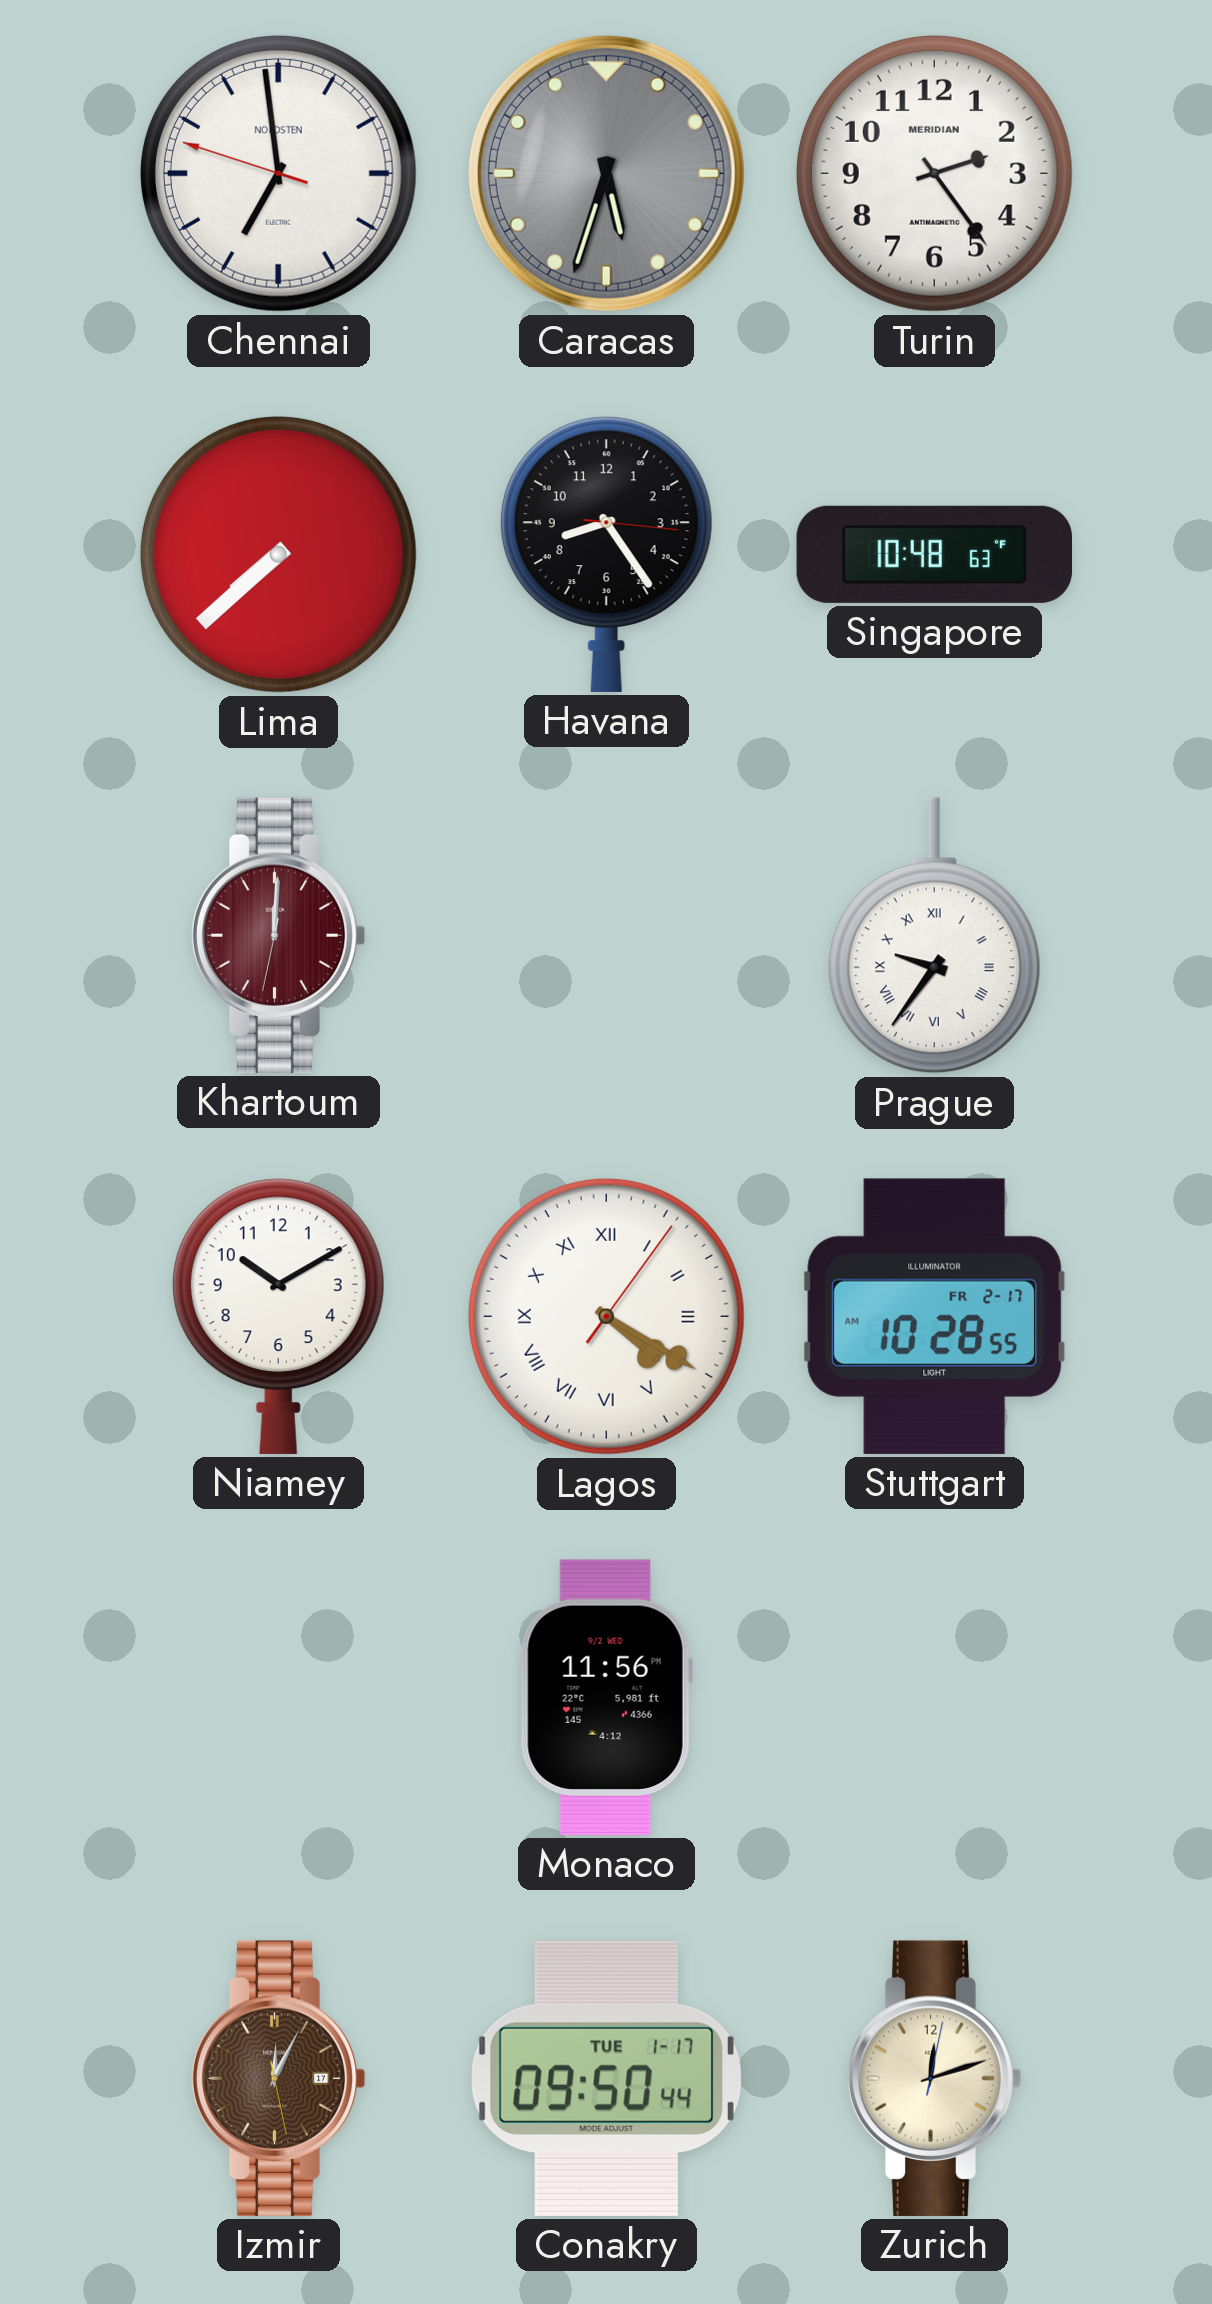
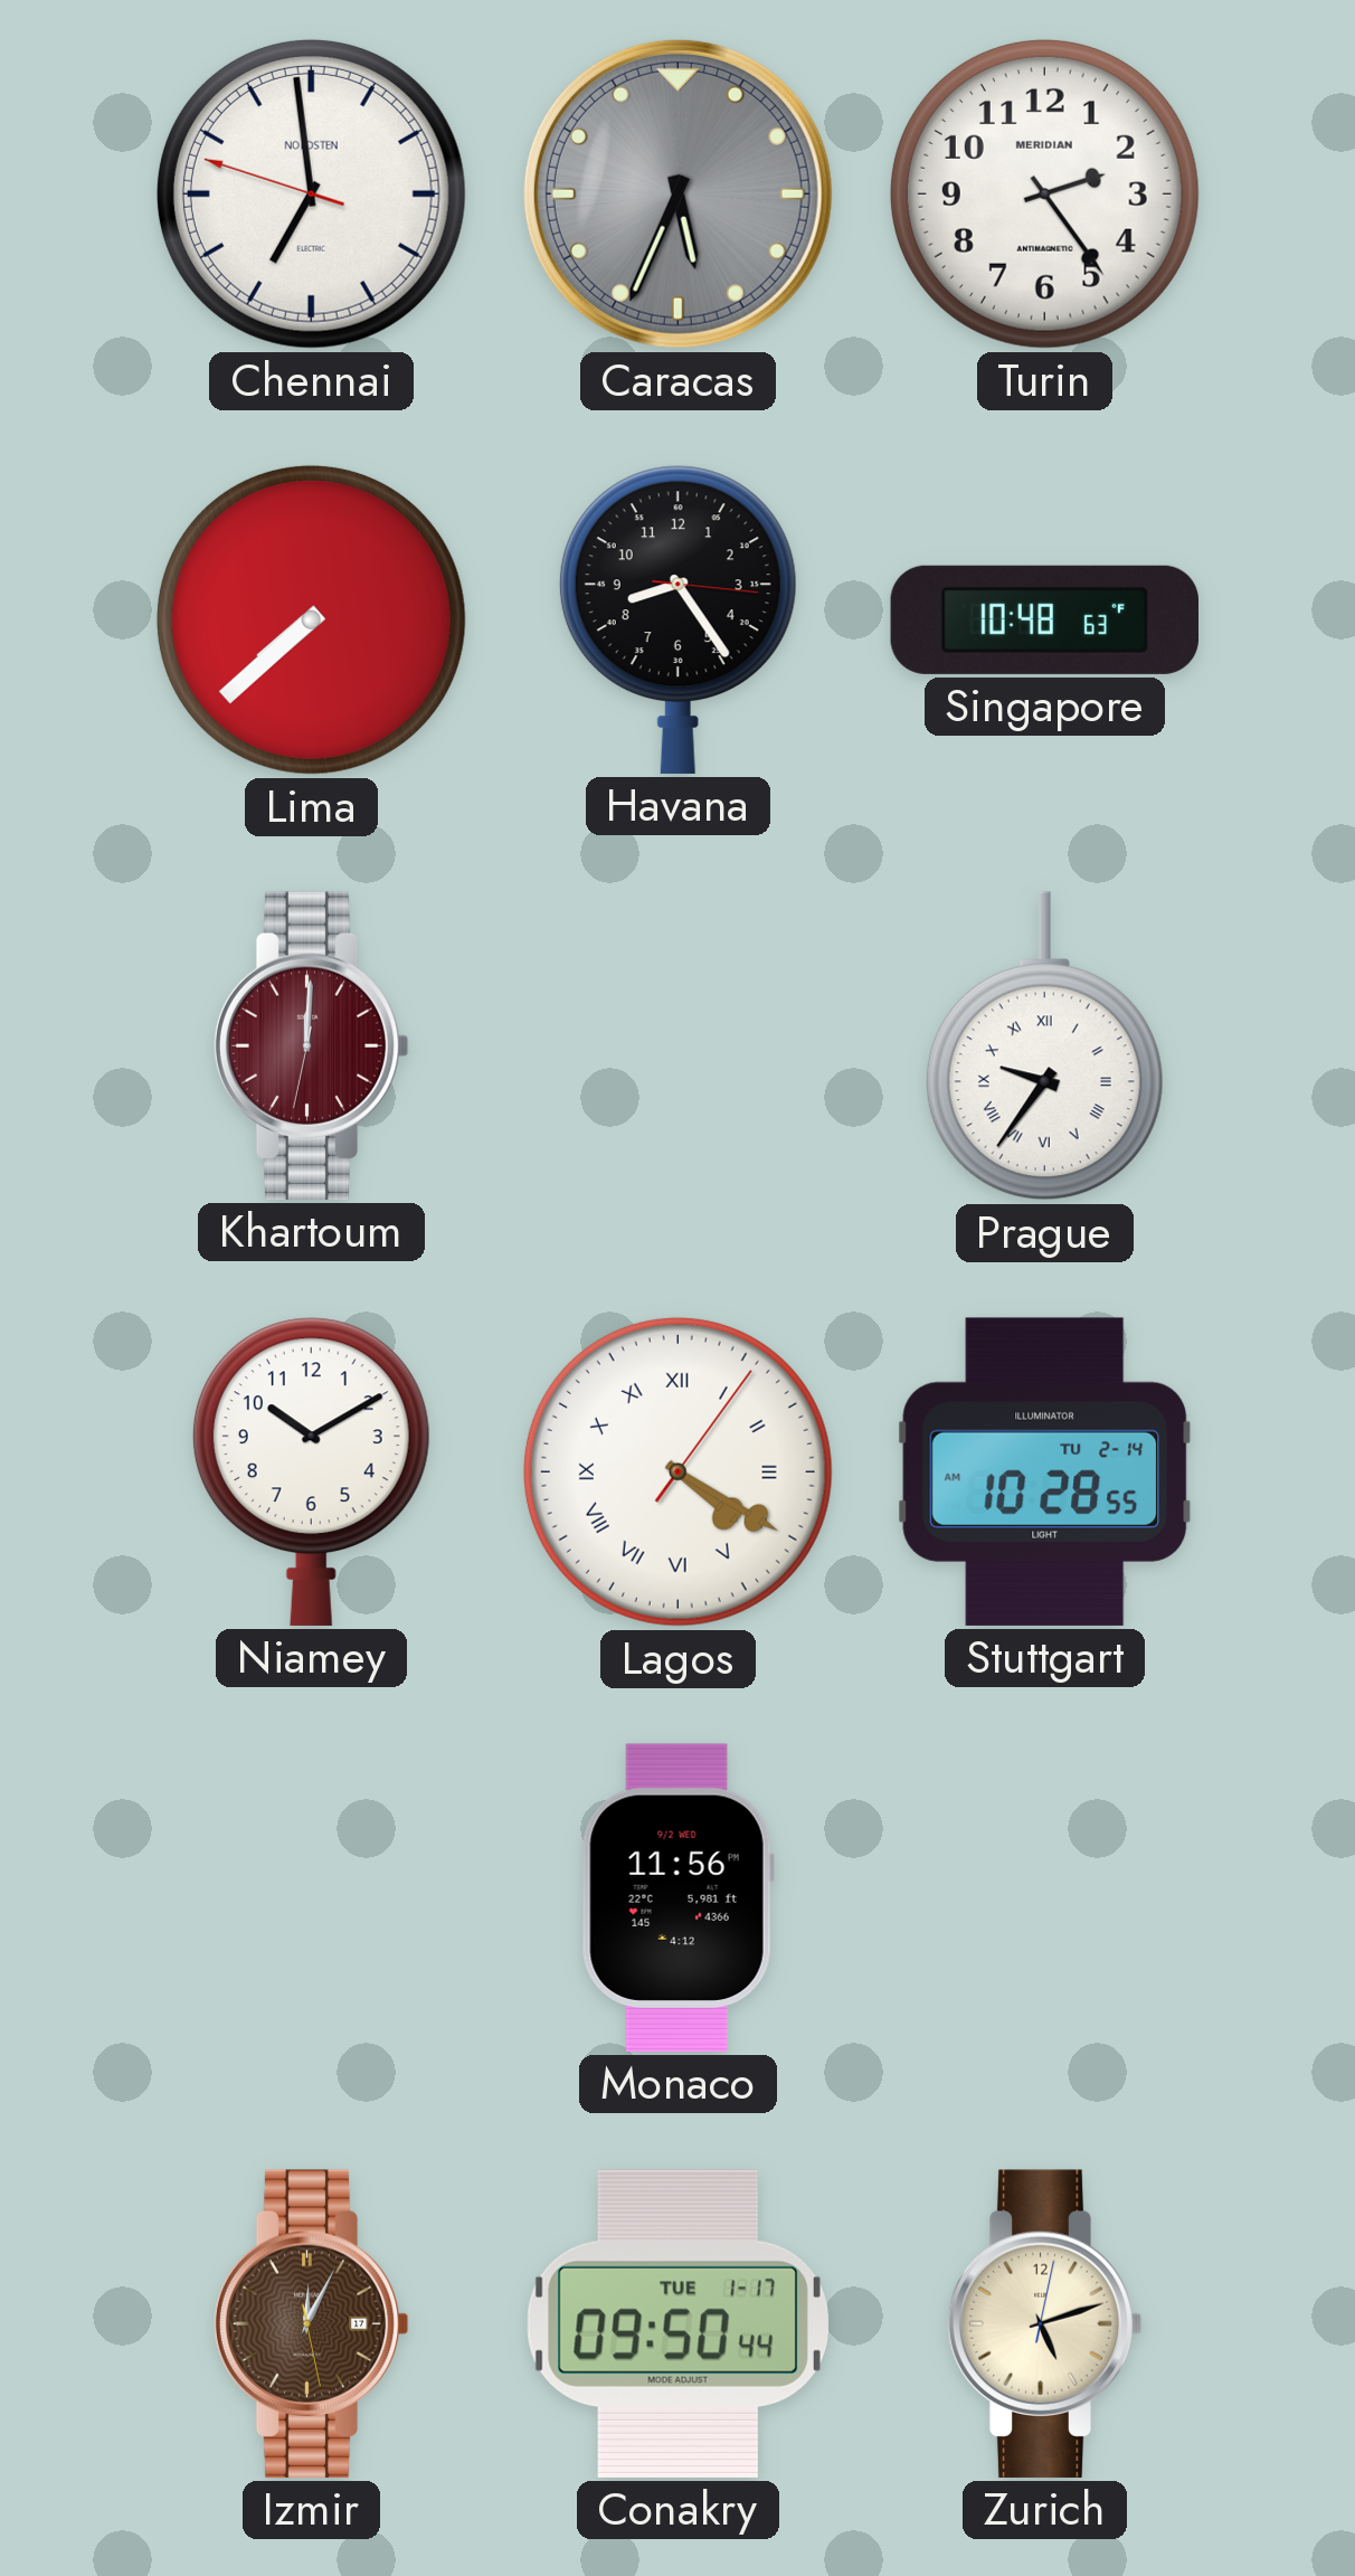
Caracas: 5:33 -> 5:34
Stuttgart date: FR 2-17 -> TU 2-14
Zurich: 12:12 -> 5:12
